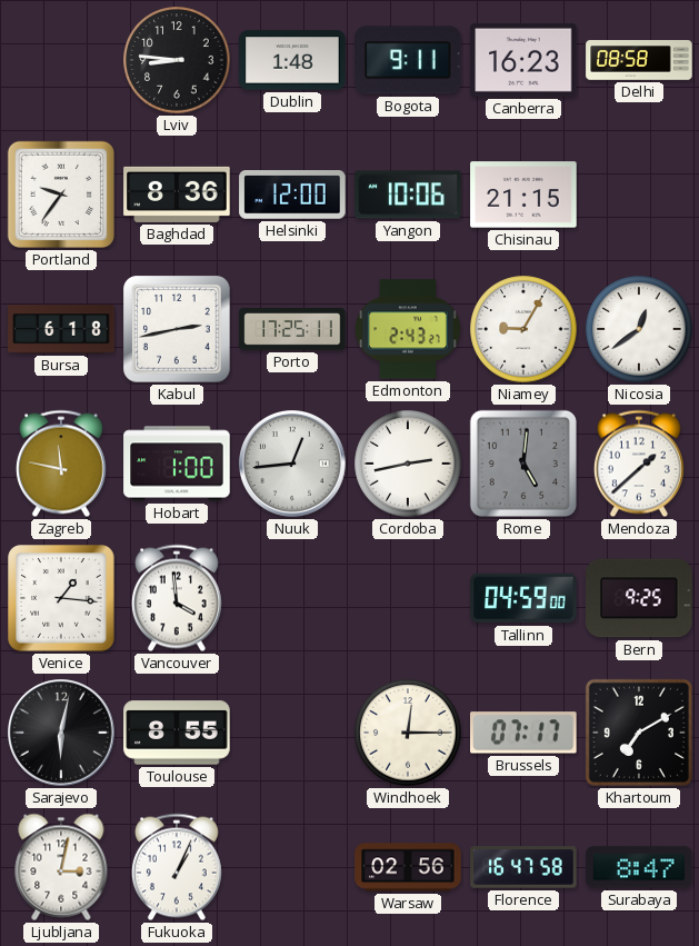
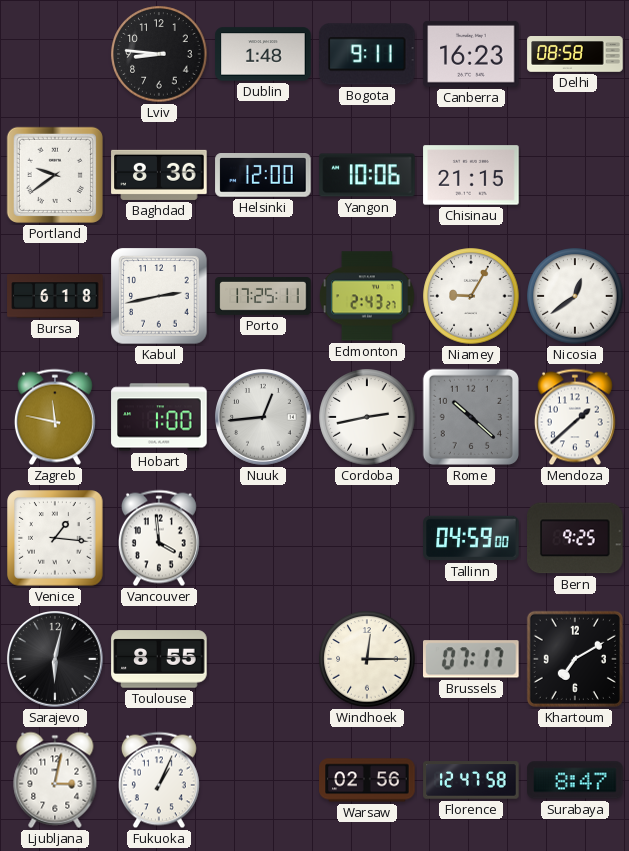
Portland: 9:36 -> 9:39
Rome: 5:01 -> 10:22
Florence: 16:47 -> 12:47
